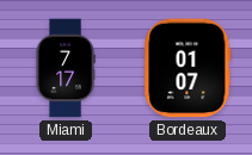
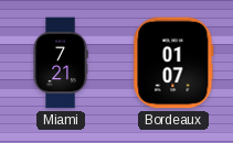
Miami: 7:17 -> 7:21
